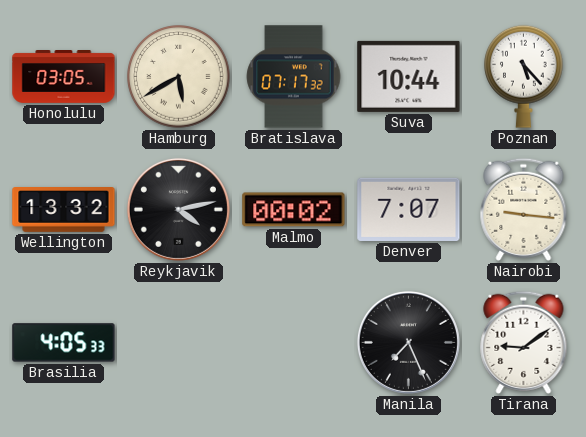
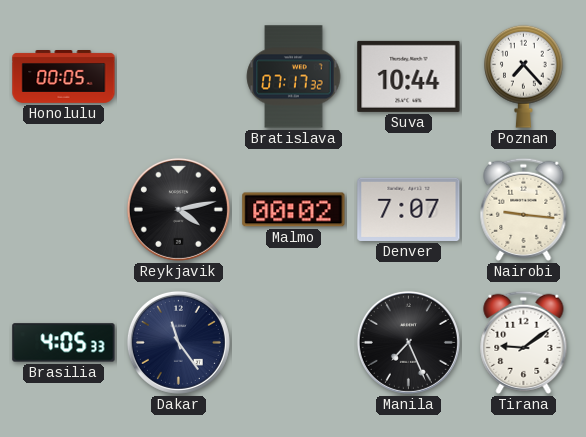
Honolulu: 03:05 -> 00:05
Hamburg: 5:40 -> none
Poznan: 5:23 -> 7:23
Wellington: 13:32 -> none
Dakar: none -> 11:24
